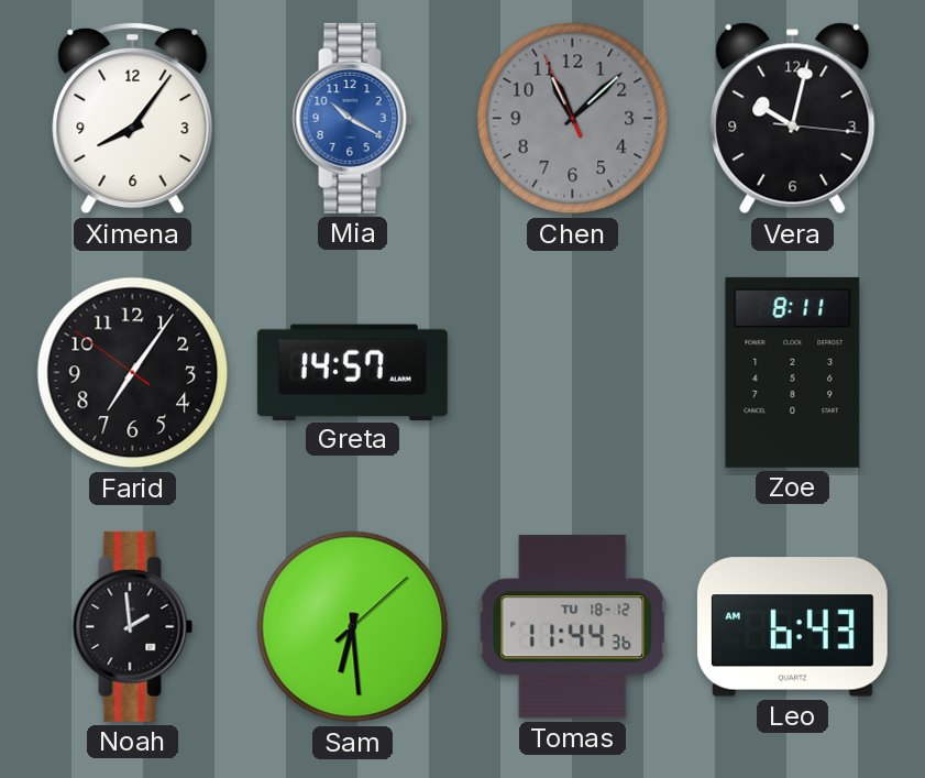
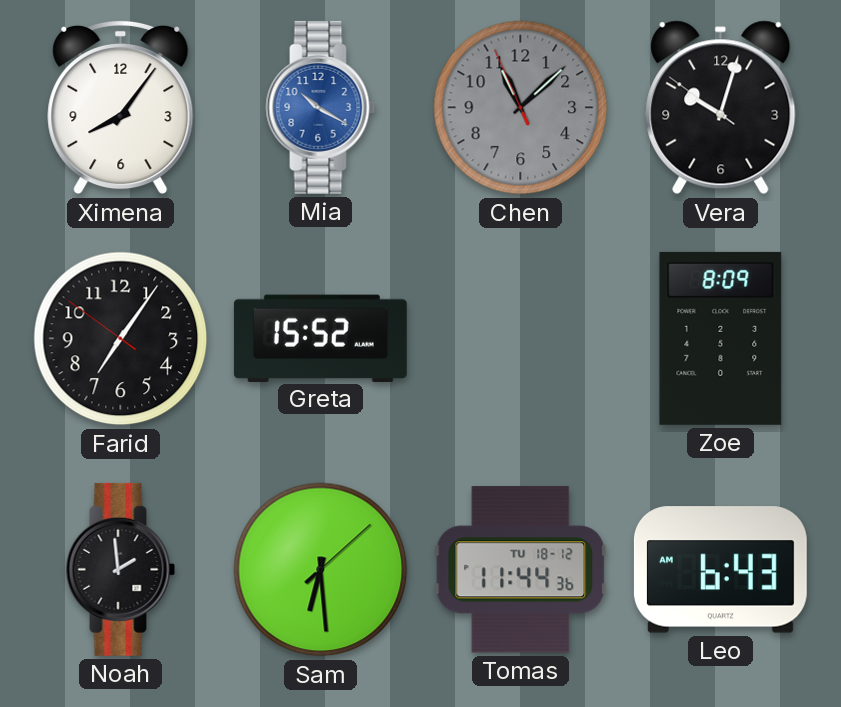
Vera: 10:02:16 -> 10:02:51
Greta: 14:57 -> 15:52
Zoe: 8:11 -> 8:09
